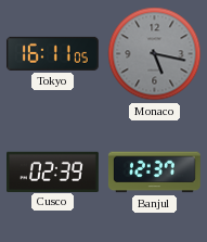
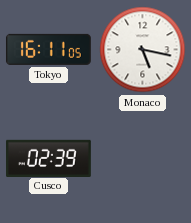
Monaco dial: grey -> white
Banjul: 12:37 -> none
